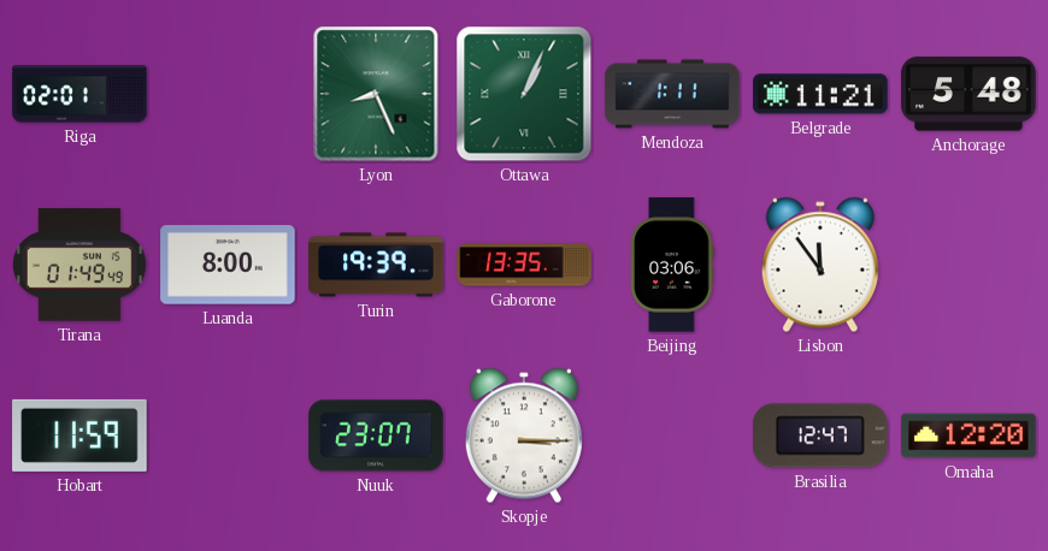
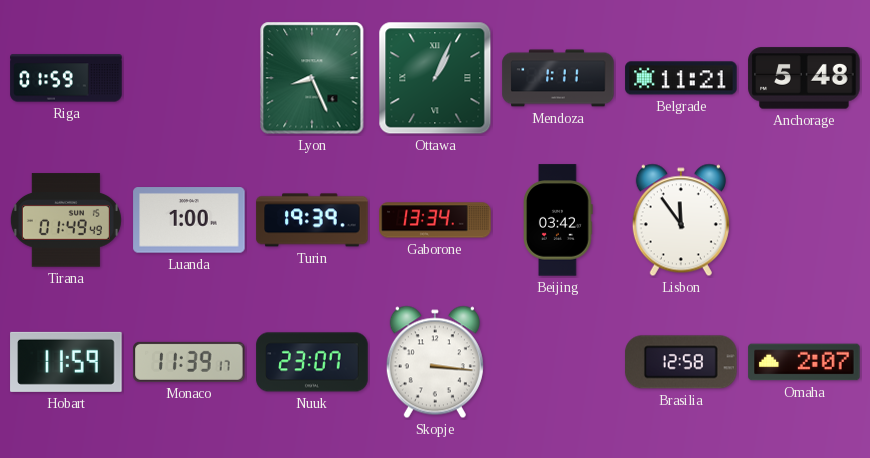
Riga: 02:01 -> 01:59
Luanda: 8:00 -> 1:00
Gaborone: 13:35 -> 13:34
Beijing: 03:06 -> 03:42
Monaco: none -> 11:39
Skopje: 3:15 -> 3:16
Brasilia: 12:47 -> 12:58
Omaha: 12:20 -> 2:07
